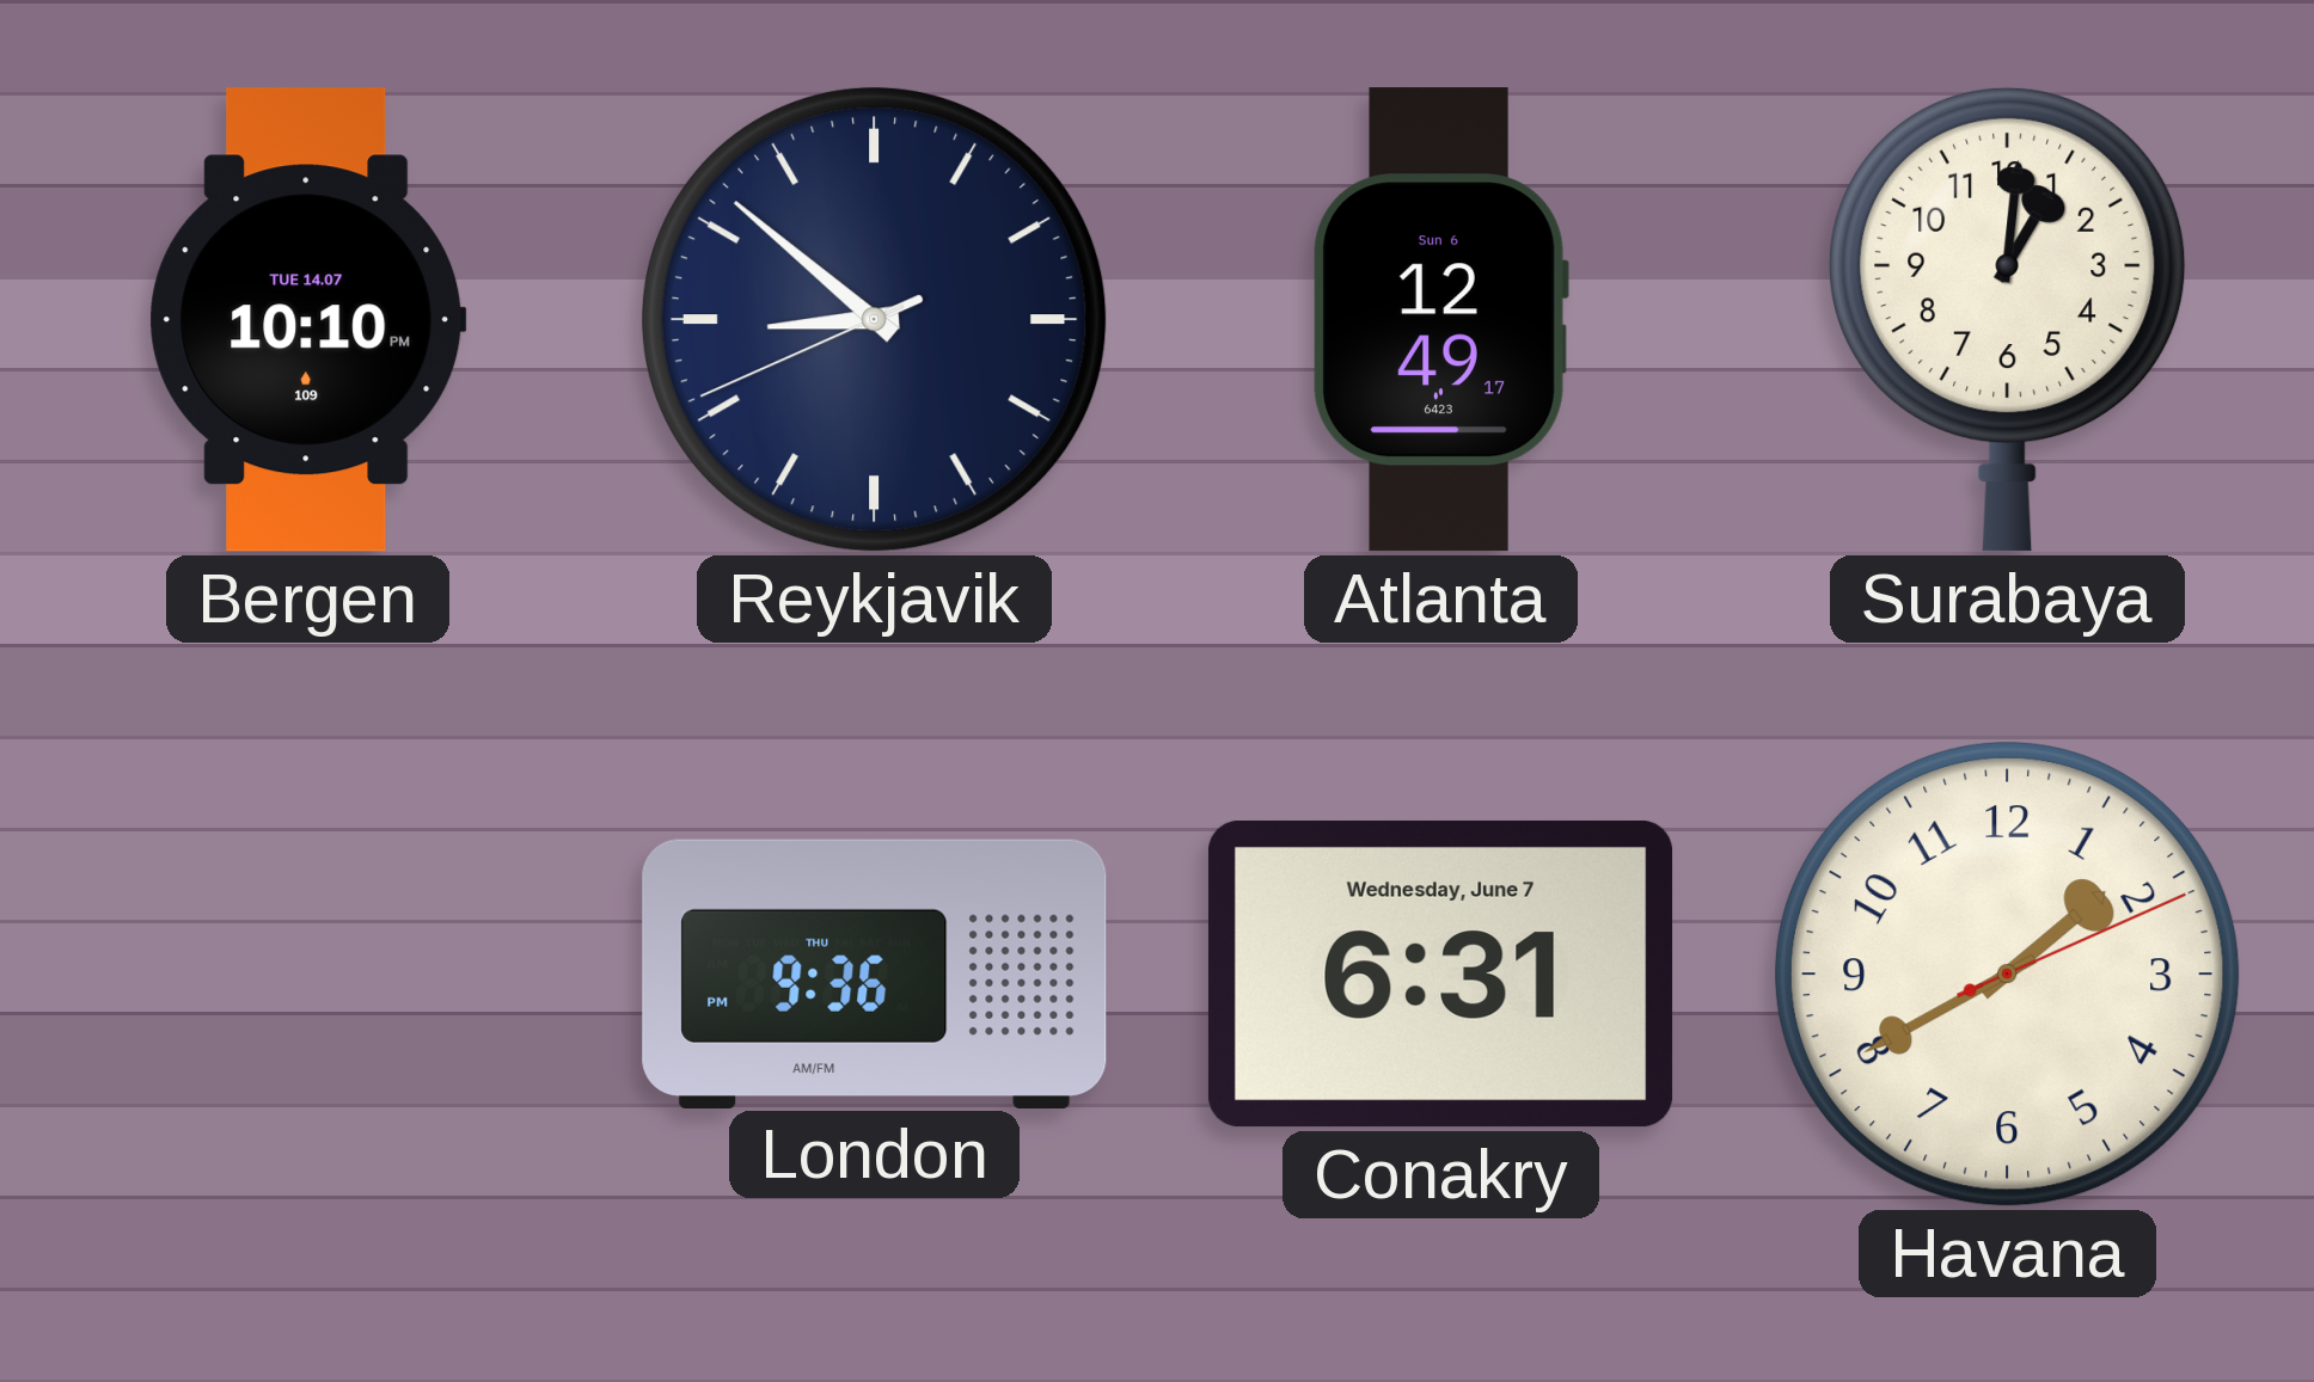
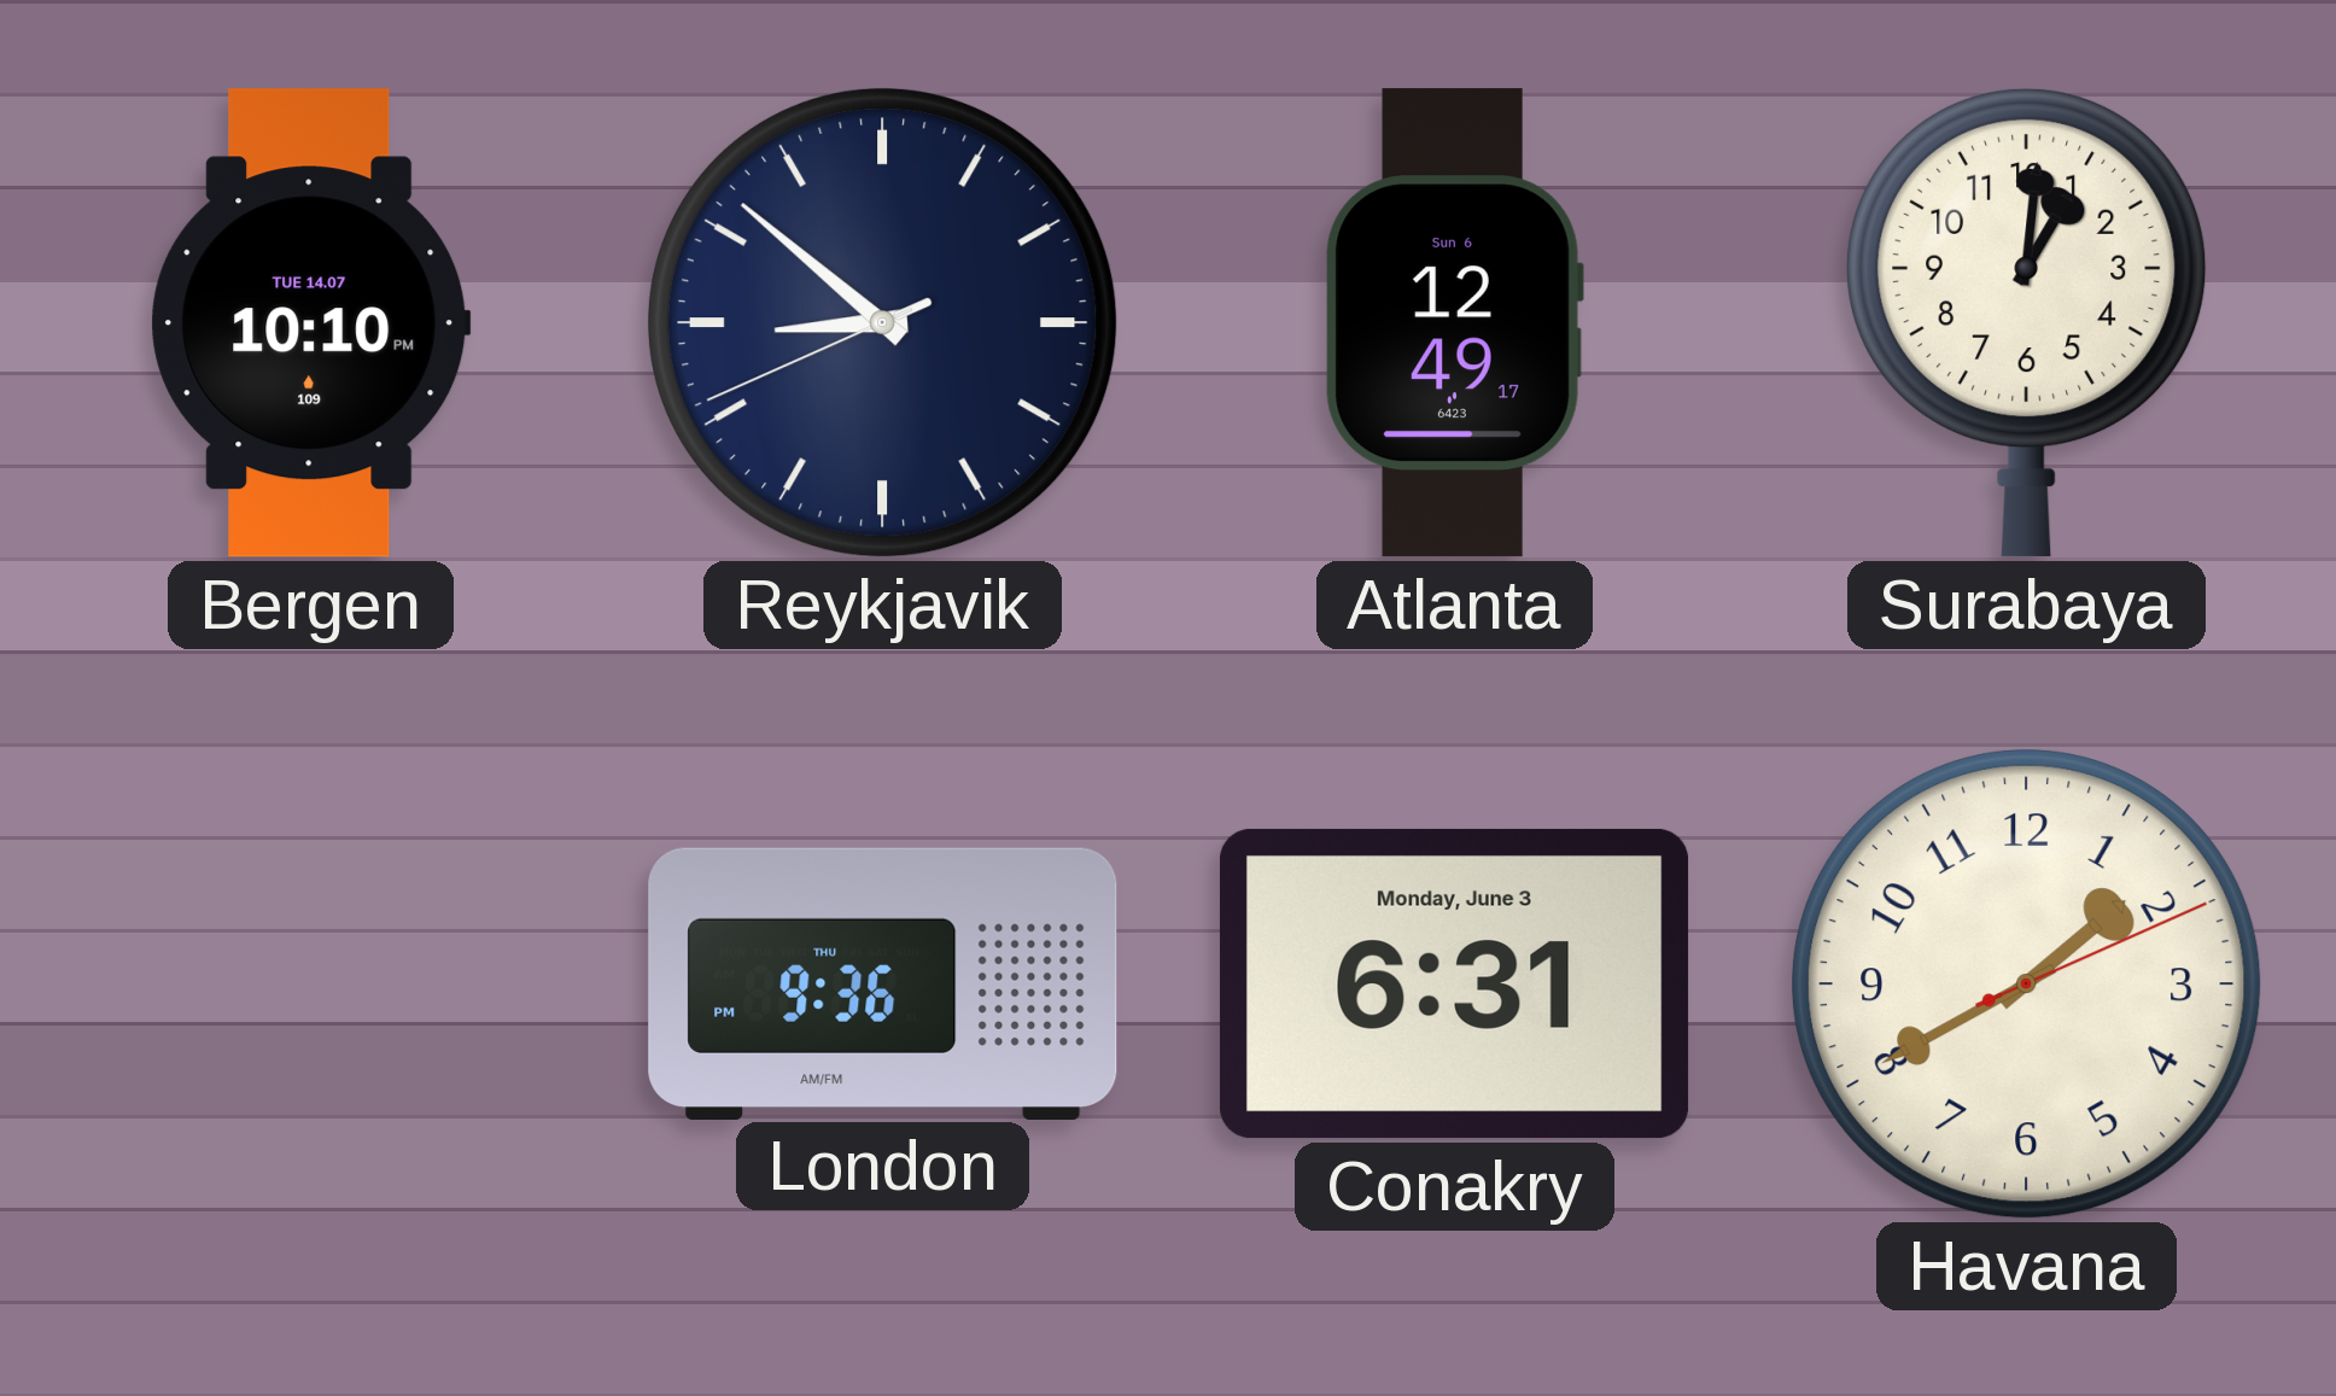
Conakry date: Wednesday, June 7 -> Monday, June 3
